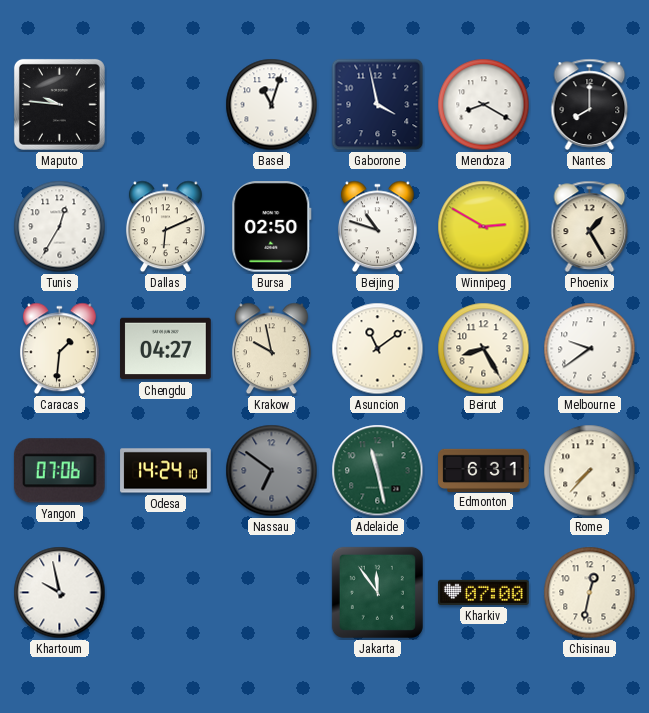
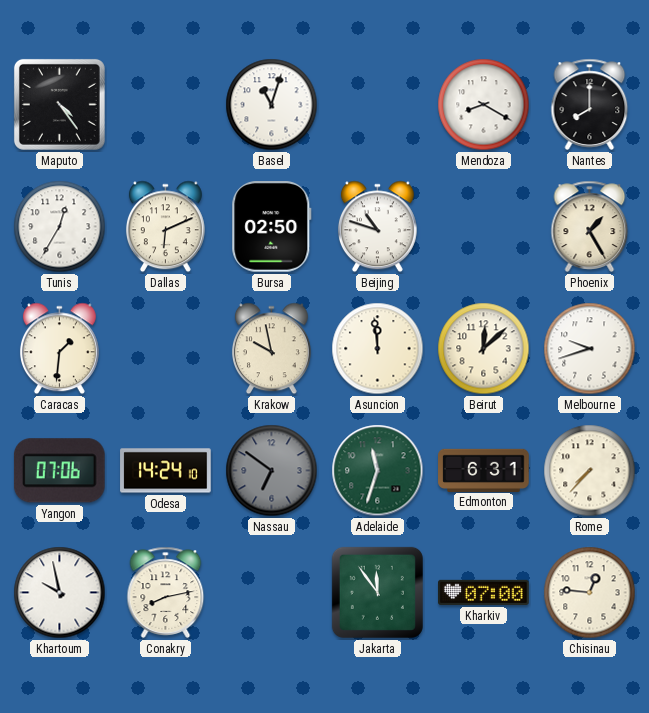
Maputo: 9:46 -> 4:24
Gaborone: 3:58 -> none
Winnipeg: 2:50 -> none
Chengdu: 04:27 -> none
Asuncion: 11:09 -> 11:59
Beirut: 8:25 -> 12:08
Melbourne: 9:39 -> 9:42
Adelaide: 11:28 -> 11:33
Conakry: none -> 8:13
Chisinau: 12:32 -> 12:46
